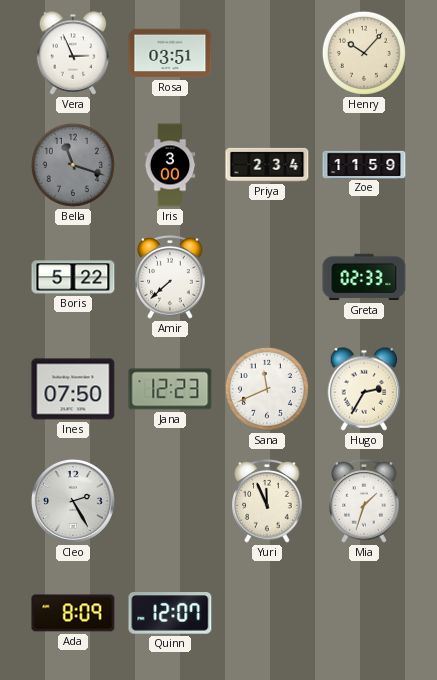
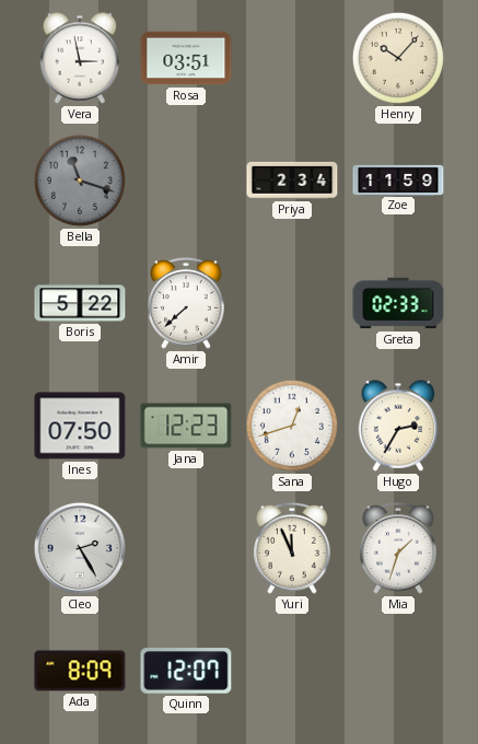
Vera: 2:56 -> 2:58
Iris: 3:00 -> none
Sana: 11:41 -> 12:42
